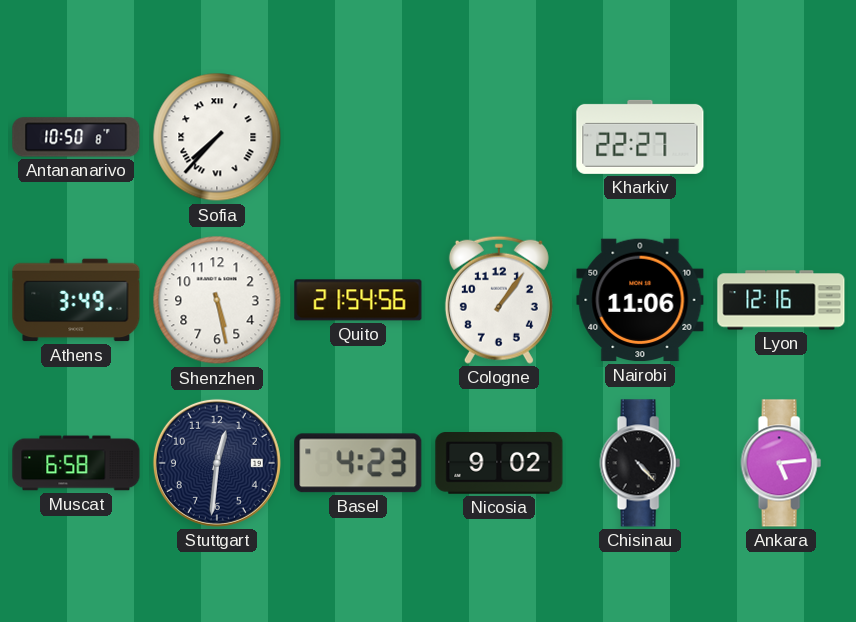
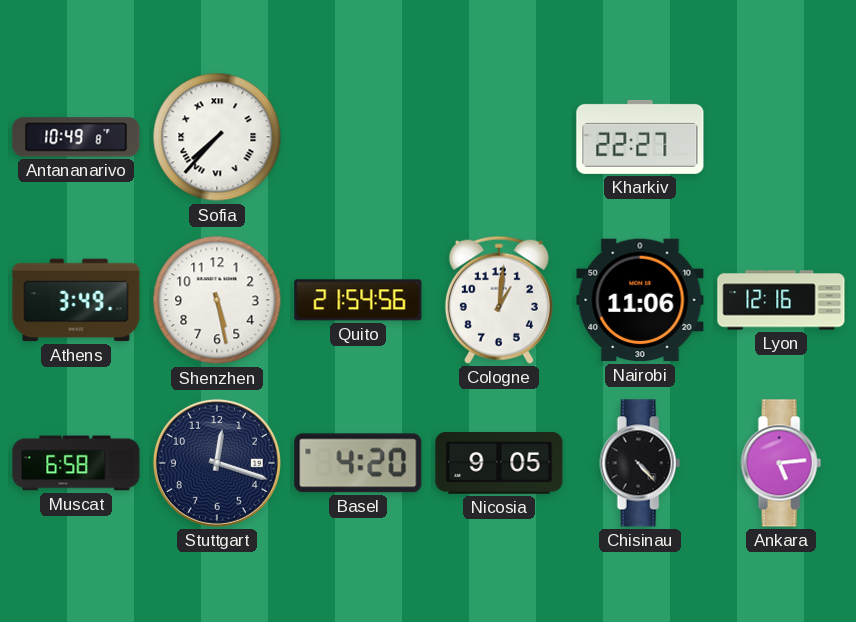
Antananarivo: 10:50 -> 10:49
Cologne: 1:06 -> 1:01
Stuttgart: 12:31 -> 12:18
Basel: 4:23 -> 4:20
Nicosia: 9:02 -> 9:05
